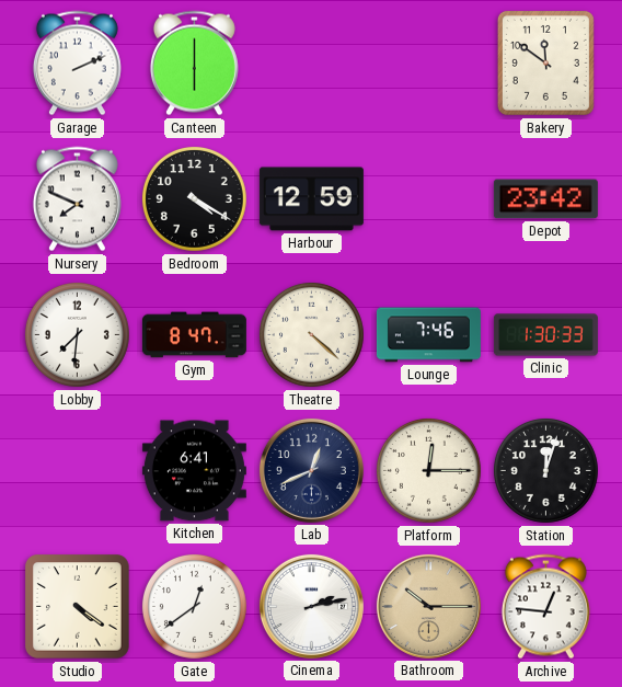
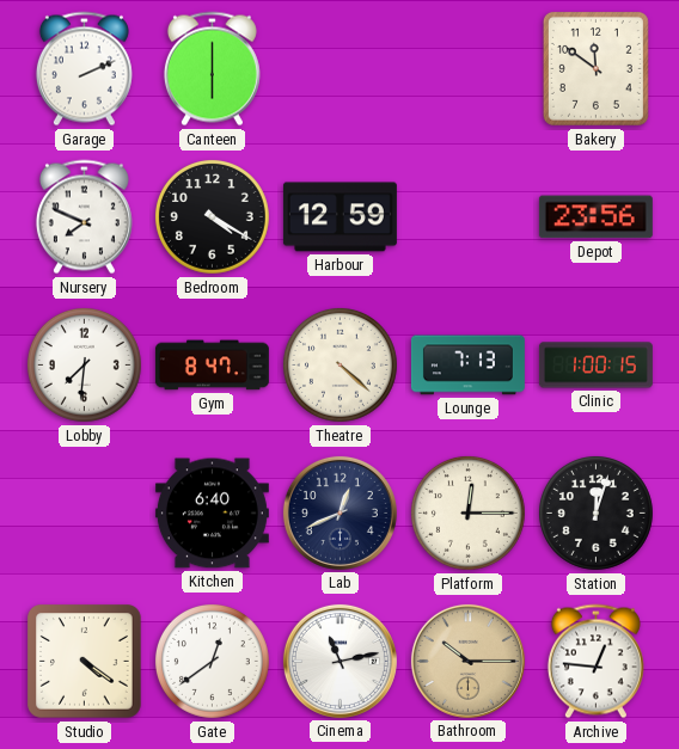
Depot: 23:42 -> 23:56
Lounge: 7:46 -> 7:13
Clinic: 1:30 -> 1:00
Kitchen: 6:41 -> 6:40
Cinema: 2:13 -> 11:13
